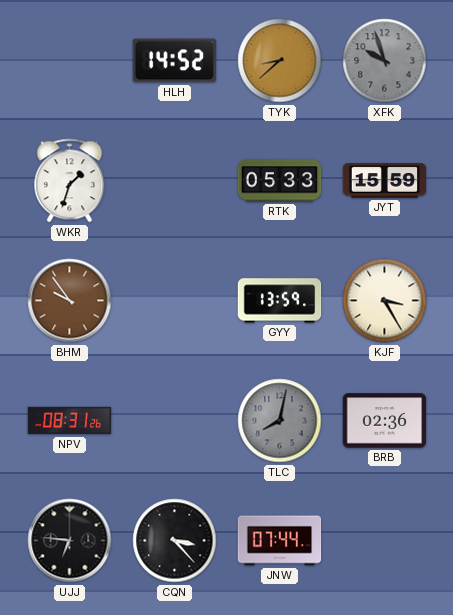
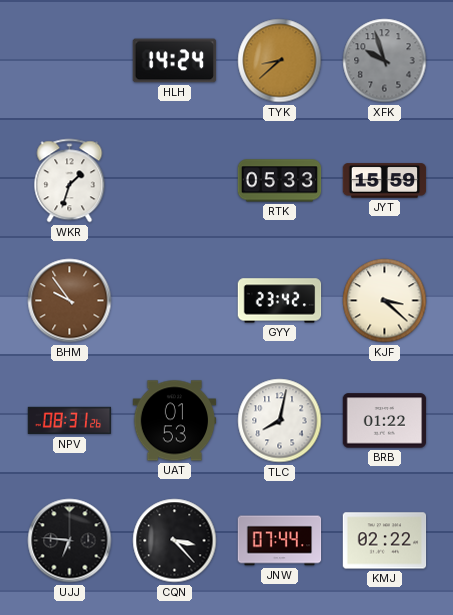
HLH: 14:52 -> 14:24
GYY: 13:59 -> 23:42
KJF: 3:25 -> 3:22
UAT: none -> 01:53
TLC dial: grey -> white
BRB: 02:36 -> 01:22
KMJ: none -> 02:22
